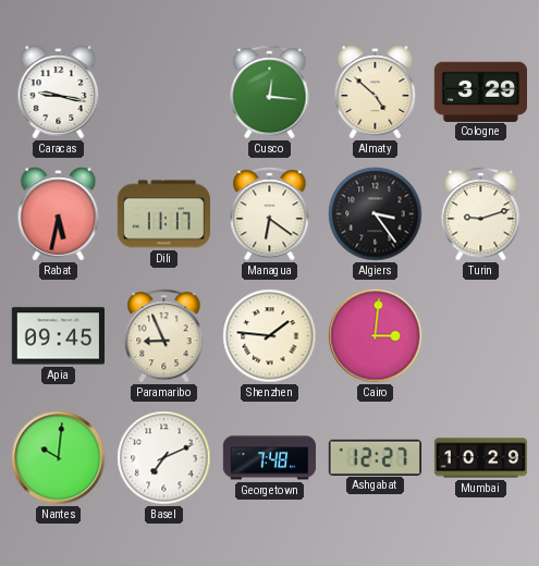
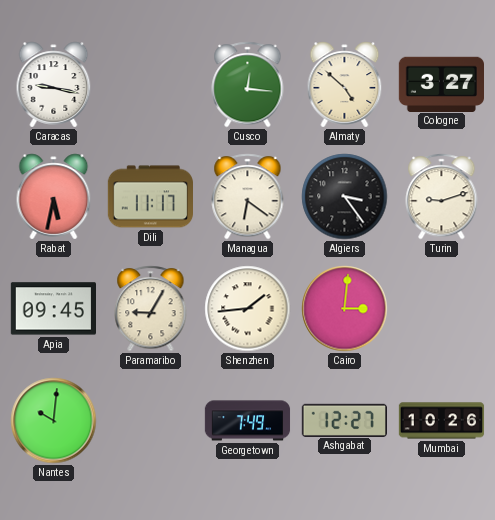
Cologne: 3:29 -> 3:27
Paramaribo: 8:56 -> 9:05
Shenzhen: 1:46 -> 1:44
Basel: 7:11 -> none
Georgetown: 7:48 -> 7:49
Mumbai: 10:29 -> 10:26
